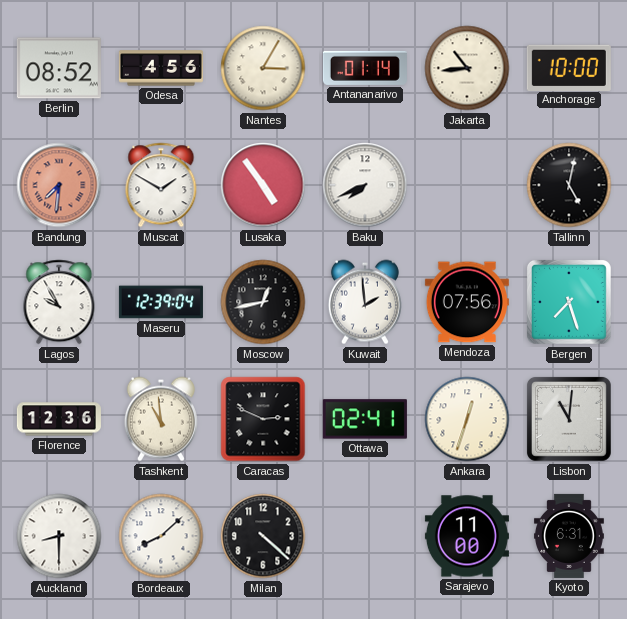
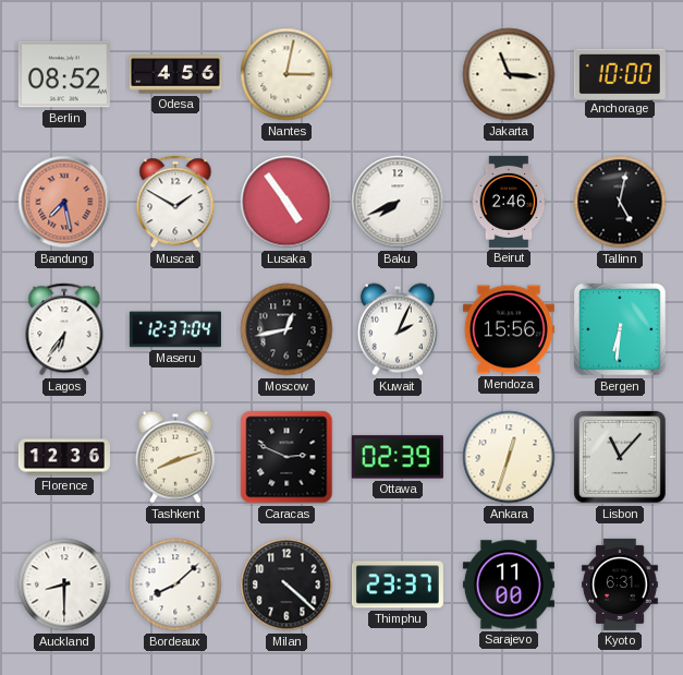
Nantes: 3:05 -> 3:02
Antananarivo: 01:14 -> none
Jakarta: 10:44 -> 11:16
Bandung: 7:31 -> 7:28
Beirut: none -> 2:46
Lagos: 9:55 -> 6:36
Maseru: 12:39 -> 12:37
Kuwait: 1:59 -> 2:04
Mendoza: 07:56 -> 15:56
Bergen: 7:27 -> 6:31
Tashkent: 10:59 -> 8:12
Ottawa: 02:41 -> 02:39
Lisbon: 11:01 -> 11:07
Thimphu: none -> 23:37
